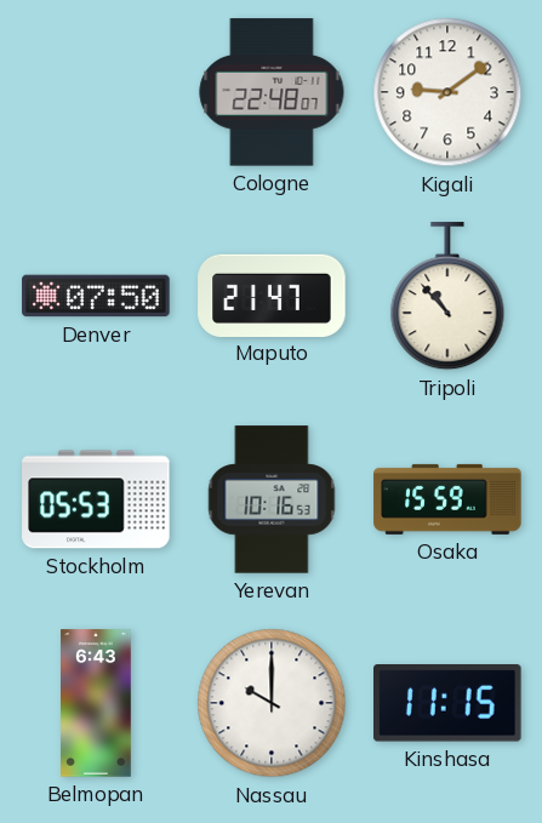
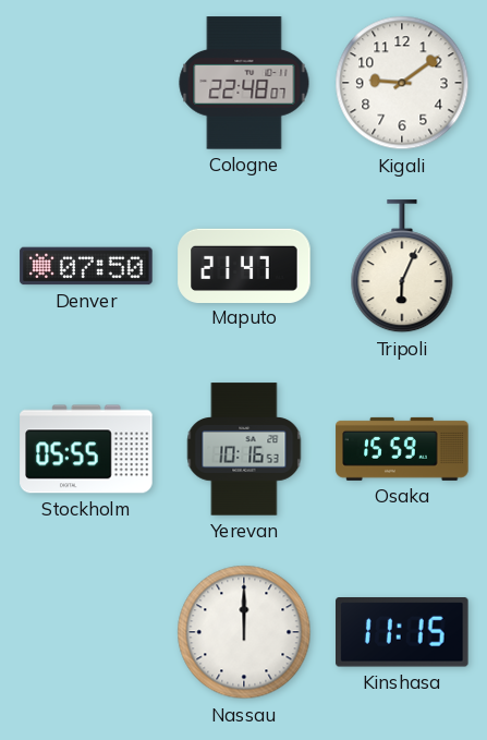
Tripoli: 10:53 -> 6:04
Stockholm: 05:53 -> 05:55
Belmopan: 6:43 -> none
Nassau: 10:00 -> 12:00
